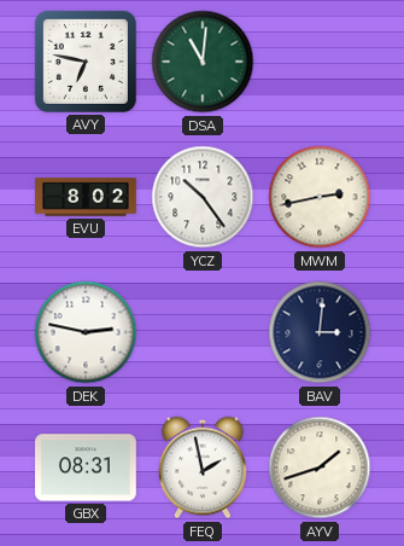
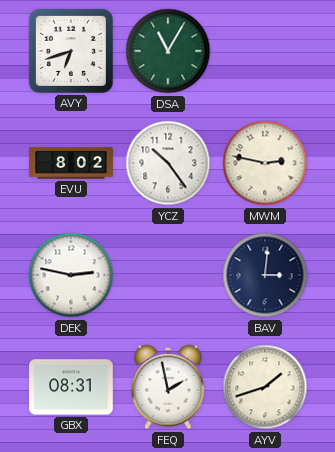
AVY: 6:47 -> 6:42
DSA: 11:01 -> 11:05
MWM: 2:43 -> 2:47
